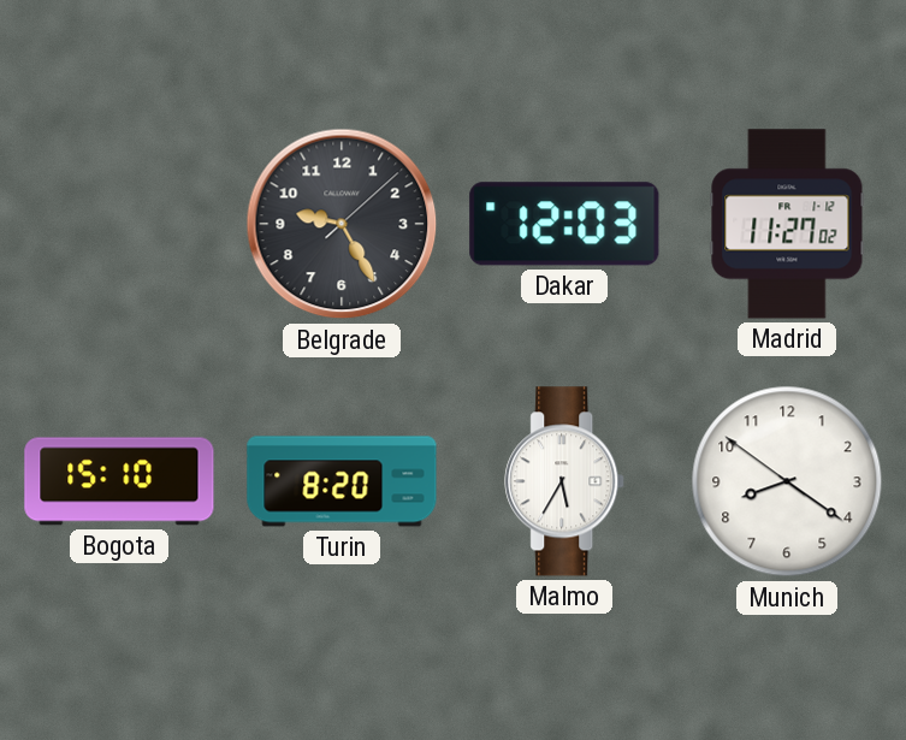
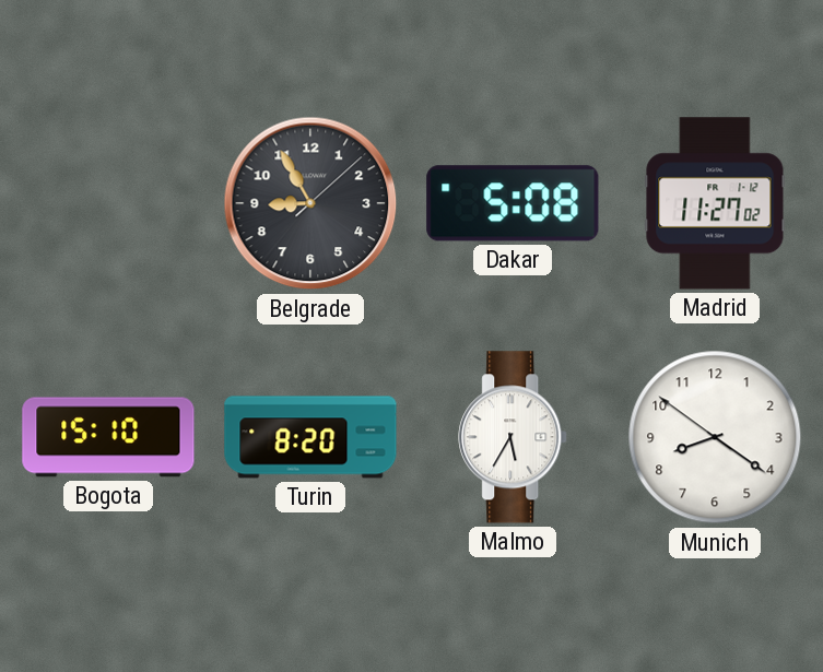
Belgrade: 9:25 -> 8:55
Dakar: 12:03 -> 5:08
